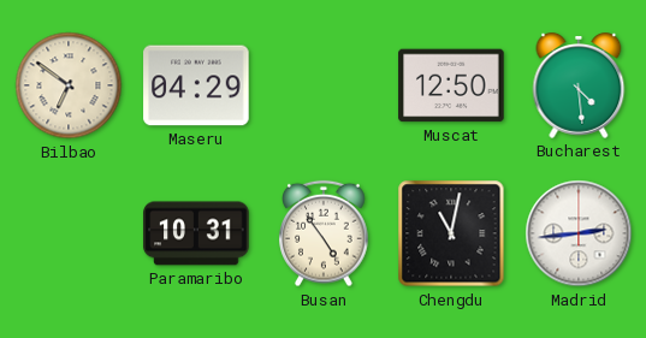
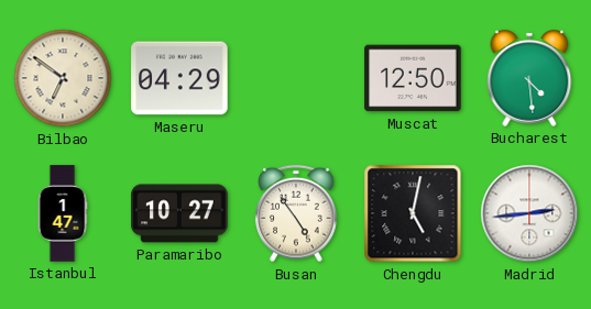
Istanbul: none -> 1:47
Paramaribo: 10:31 -> 10:27
Chengdu: 11:02 -> 5:02
